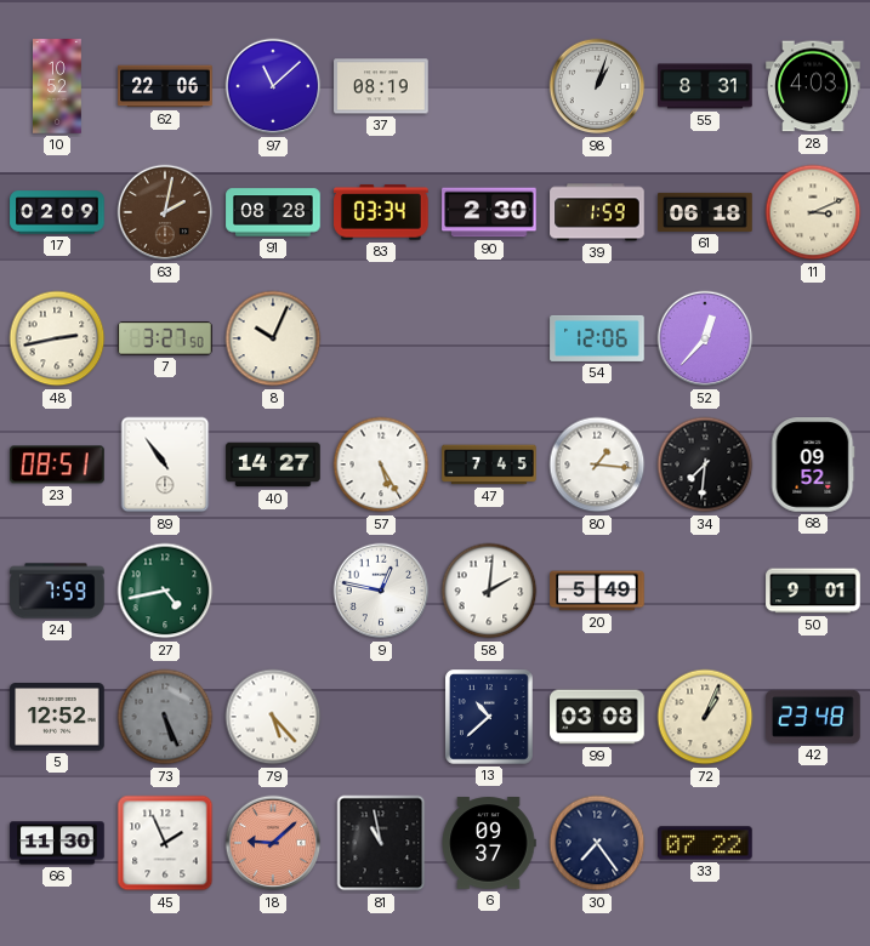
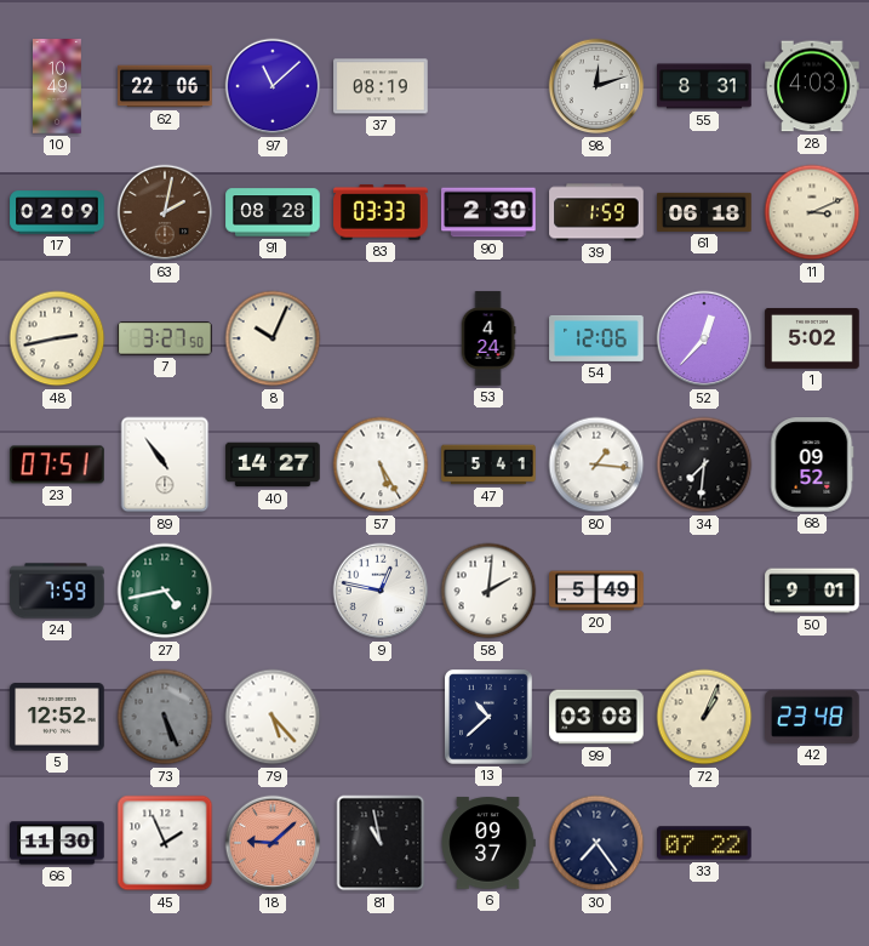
10: 10:52 -> 10:49
98: 1:03 -> 12:12
83: 03:34 -> 03:33
53: none -> 4:24
1: none -> 5:02
23: 08:51 -> 07:51
47: 7:45 -> 5:41
